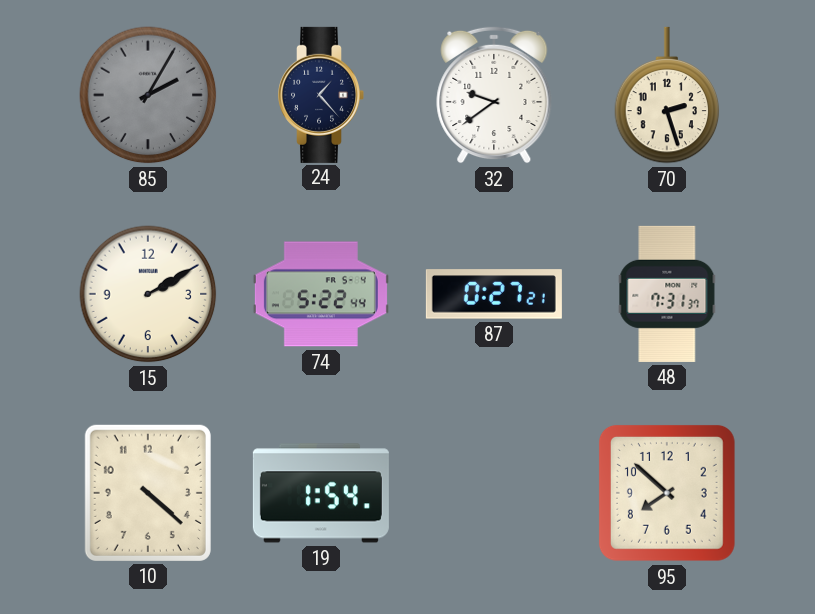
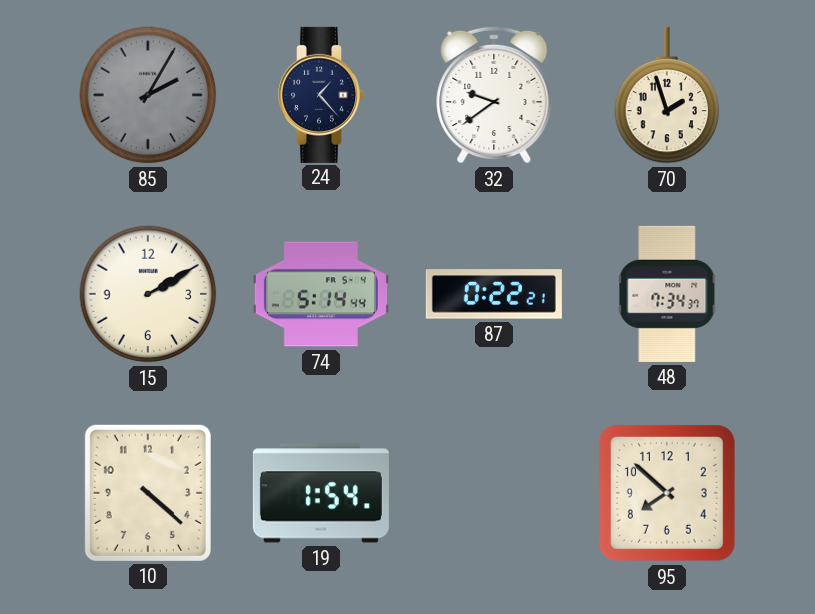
70: 2:27 -> 1:57
74: 5:22 -> 5:14
87: 0:27 -> 0:22
48: 7:31 -> 7:34
